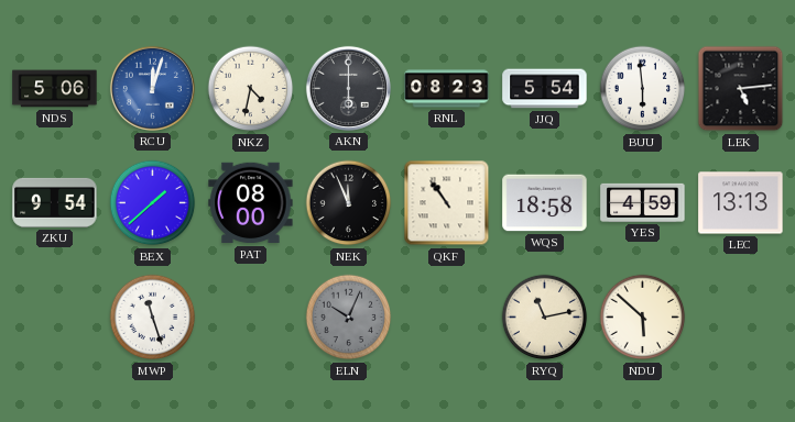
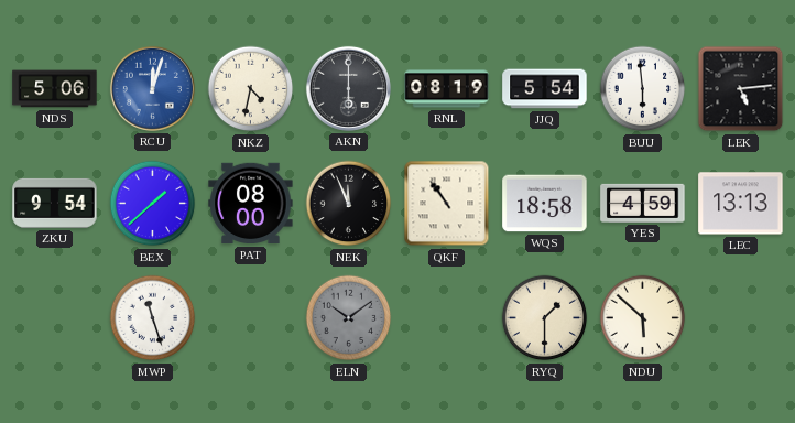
RNL: 08:23 -> 08:19
ELN: 10:04 -> 10:09
RYQ: 11:13 -> 1:30
